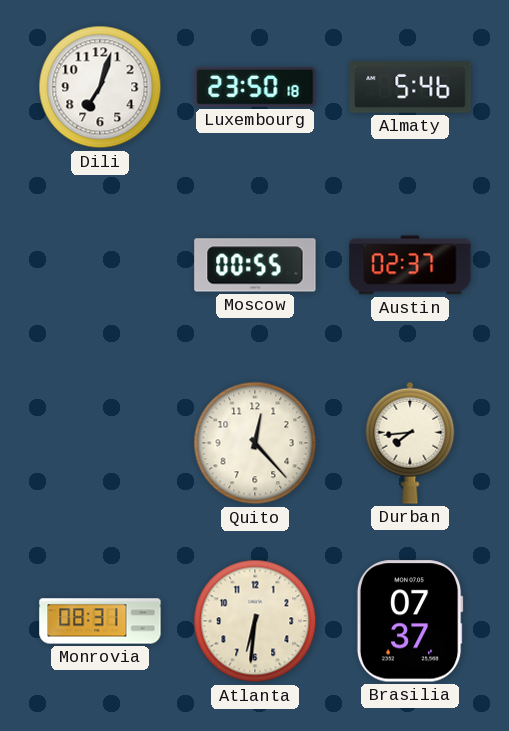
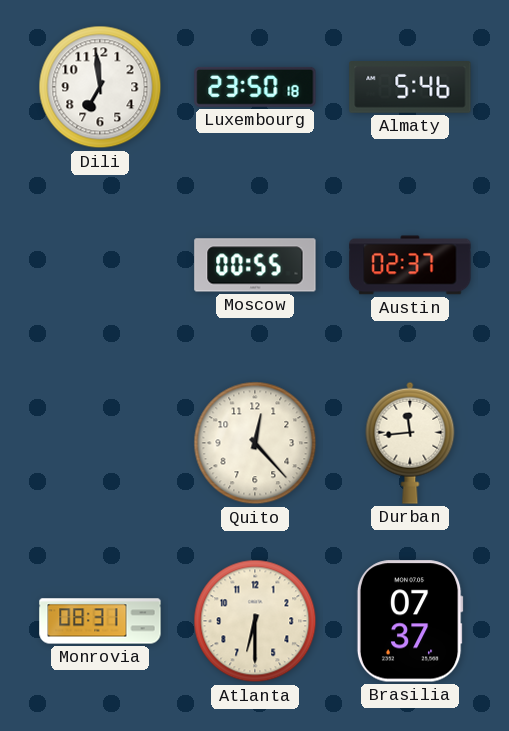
Dili: 7:03 -> 6:59
Durban: 7:44 -> 11:44
Atlanta: 6:31 -> 6:30
